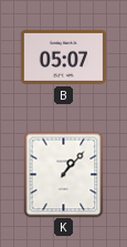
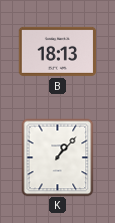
B: 05:07 -> 18:13
